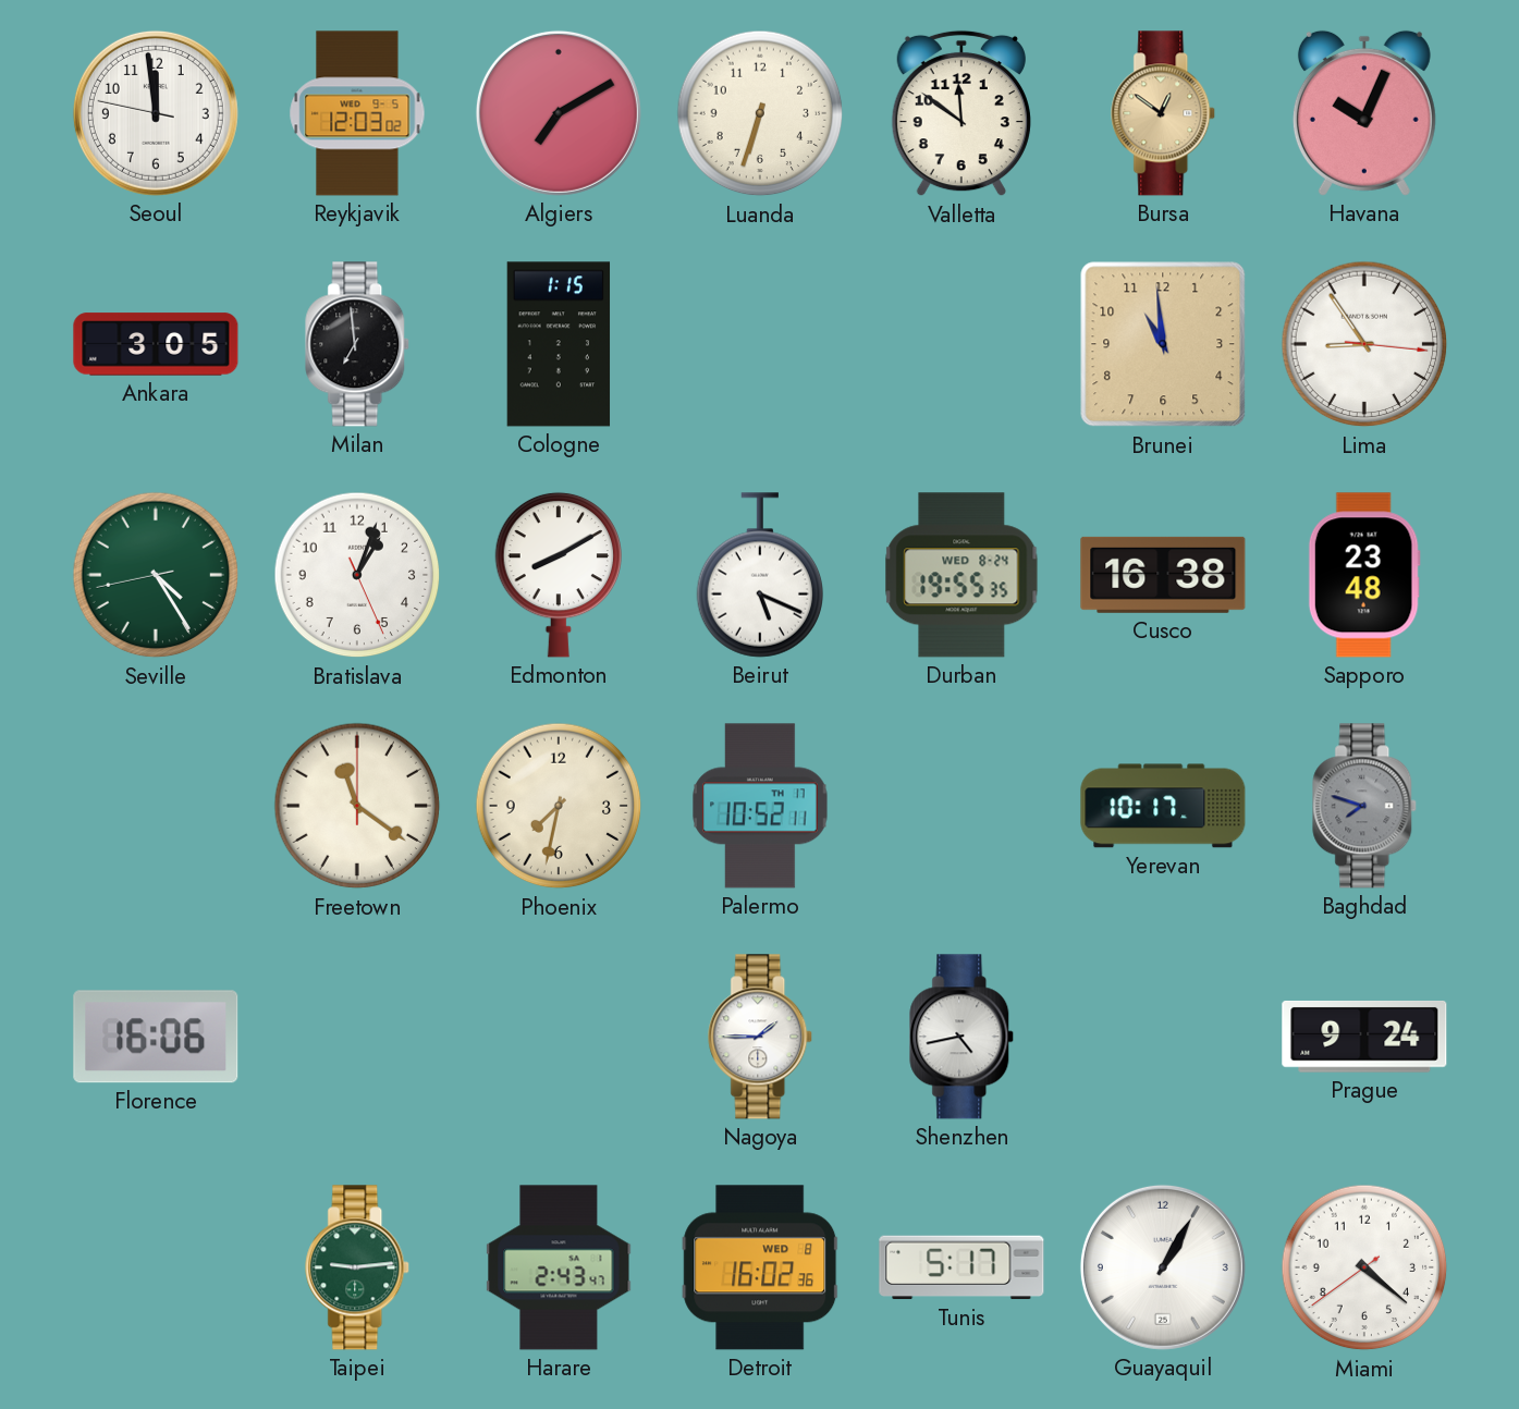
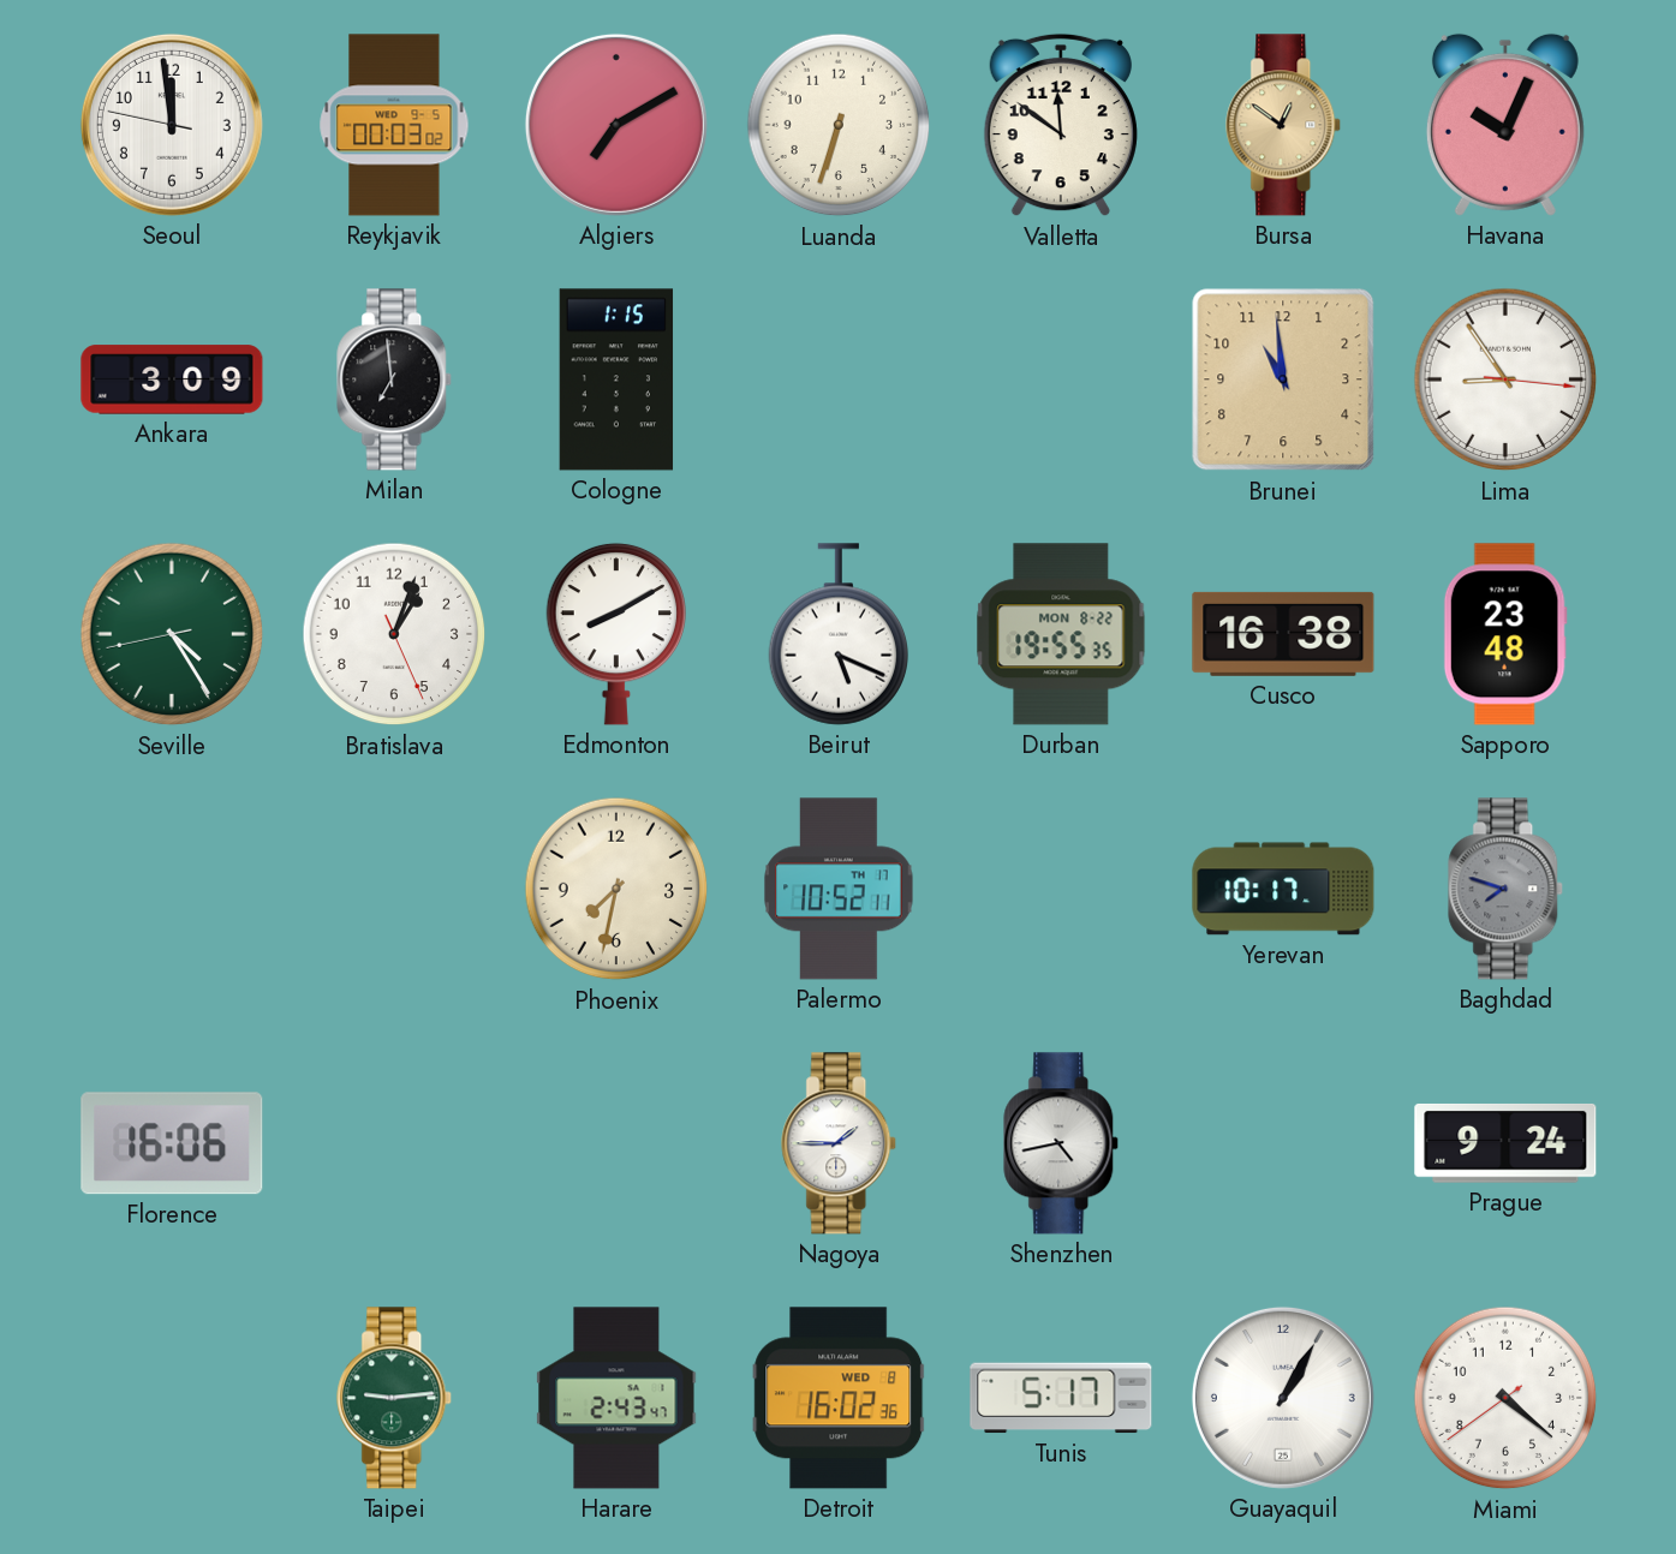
Reykjavik: 12:03 -> 00:03
Ankara: 3:05 -> 3:09
Durban date: WED 8-24 -> MON 8-22
Freetown: 11:21 -> none
